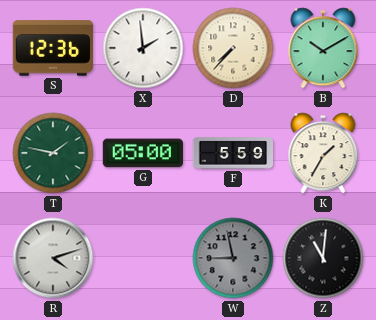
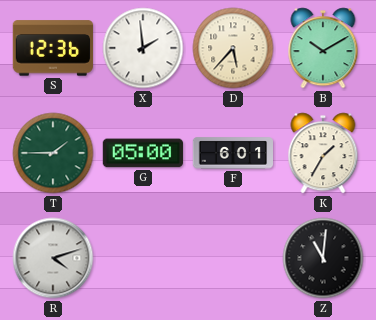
D: 7:37 -> 5:37
T: 1:47 -> 1:45
F: 5:59 -> 6:01
W: 8:58 -> none
